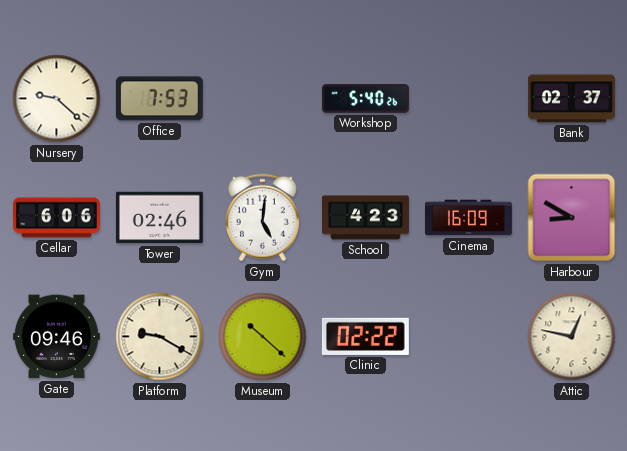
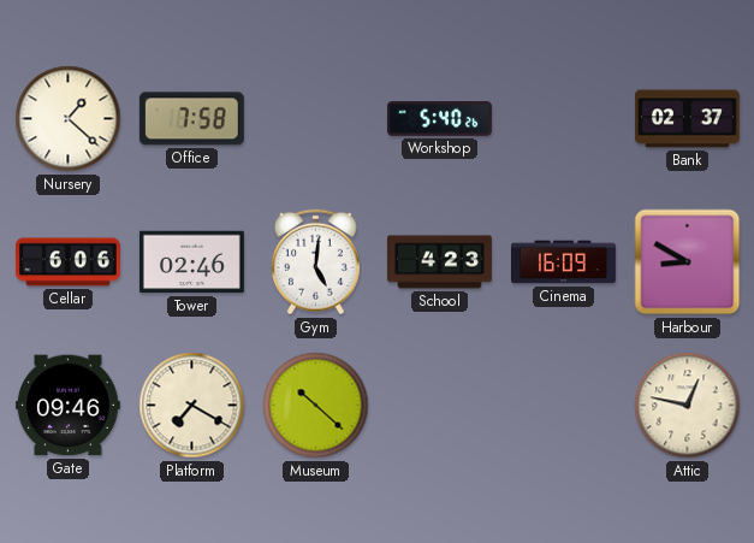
Nursery: 9:22 -> 1:22
Office: 7:53 -> 7:58
Platform: 9:20 -> 7:20
Clinic: 02:22 -> none
